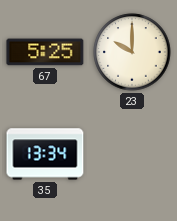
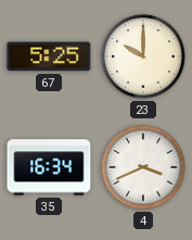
35: 13:34 -> 16:34
4: none -> 3:41
